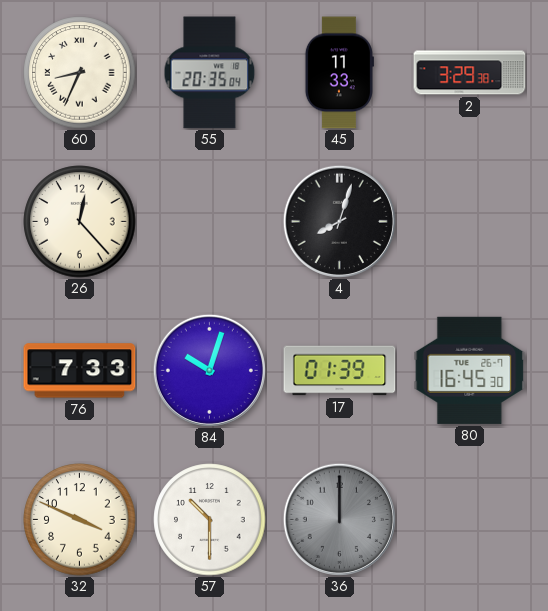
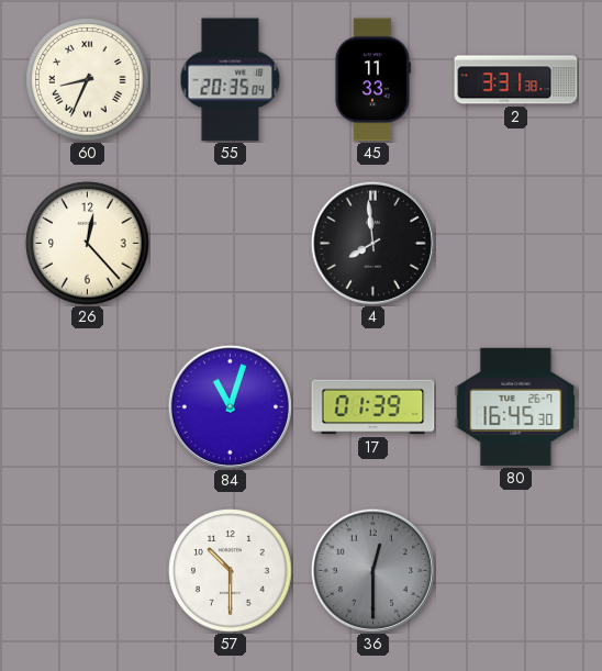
2: 3:29 -> 3:31
4: 8:03 -> 7:59
76: 7:33 -> none
84: 10:03 -> 11:03
32: 3:49 -> none
36: 12:00 -> 12:30
